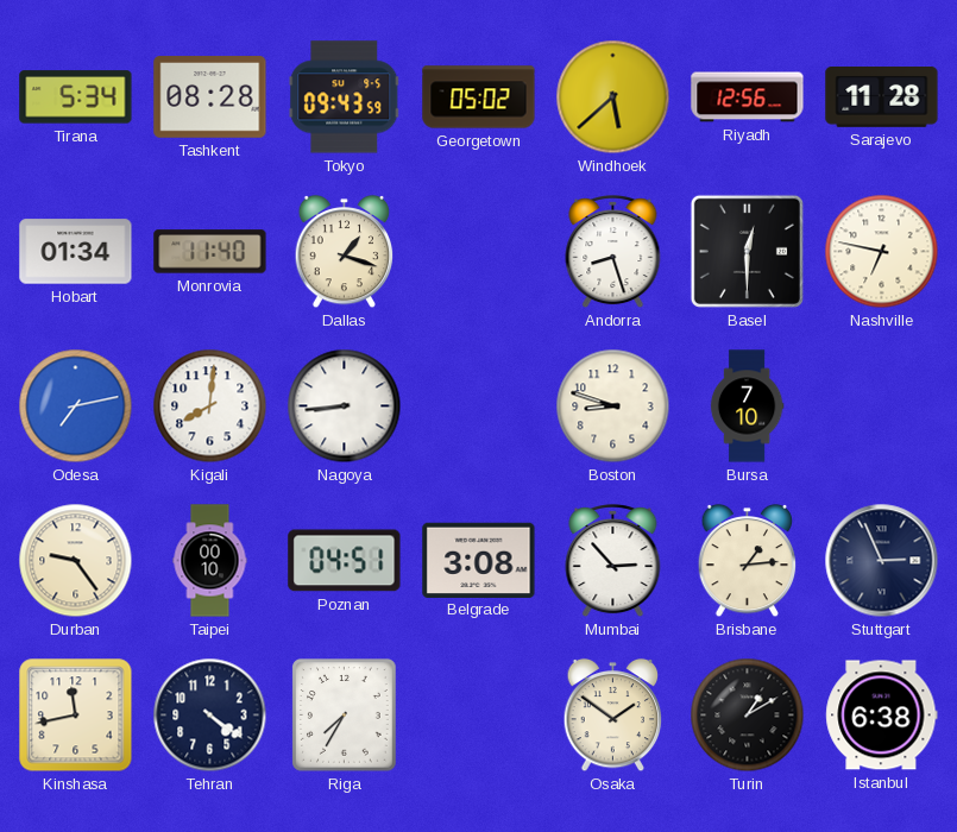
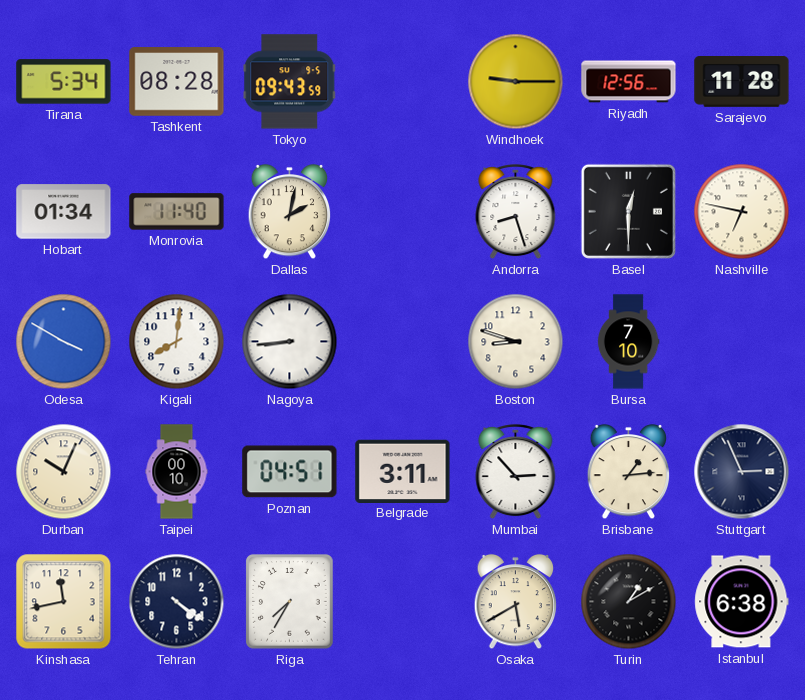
Georgetown: 05:02 -> none
Windhoek: 5:38 -> 9:15
Dallas: 1:18 -> 2:02
Odesa: 7:13 -> 3:50
Durban: 9:24 -> 10:04
Belgrade: 3:08 -> 3:11
Osaka: 1:51 -> 5:40
